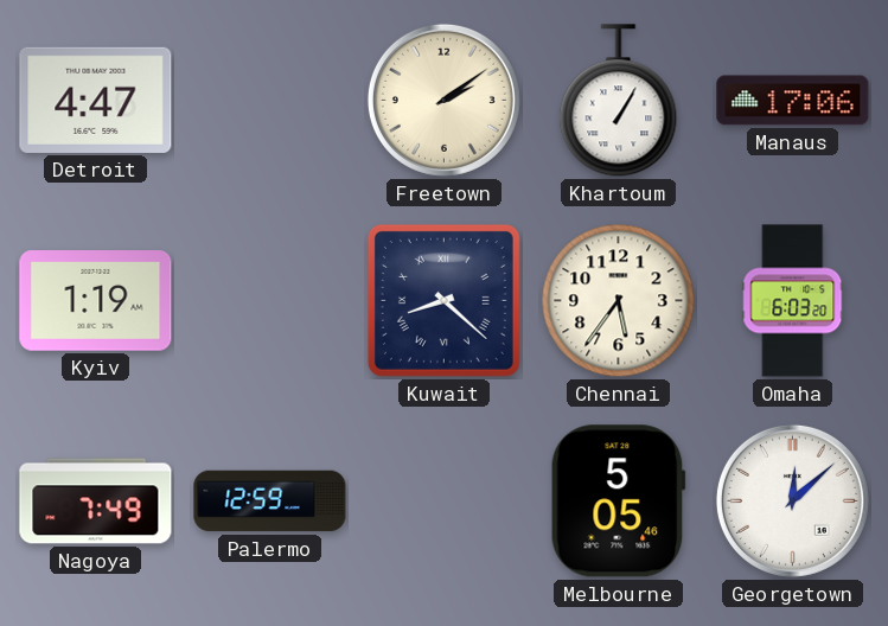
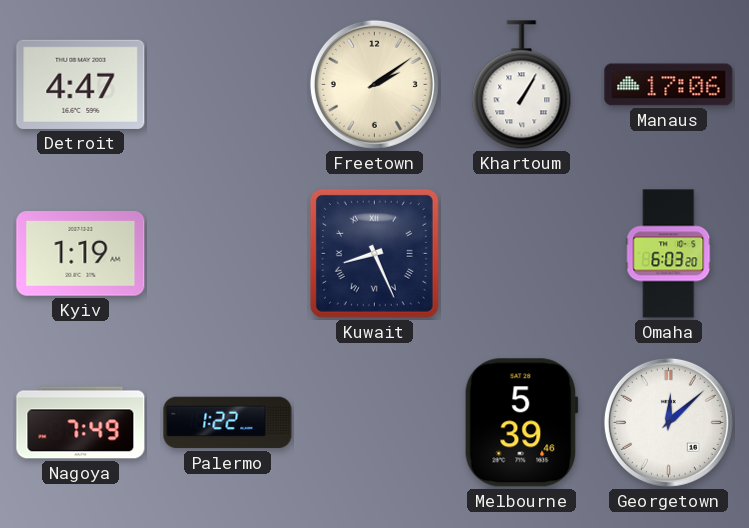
Kuwait: 8:22 -> 8:26
Chennai: 5:36 -> none
Palermo: 12:59 -> 1:22
Melbourne: 5:05 -> 5:39
